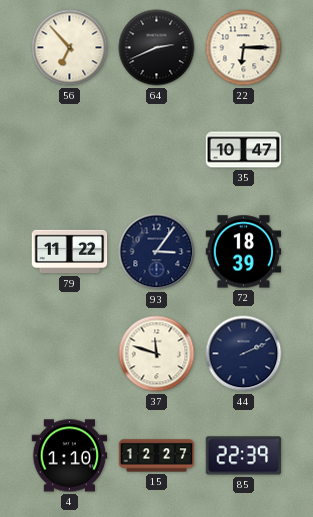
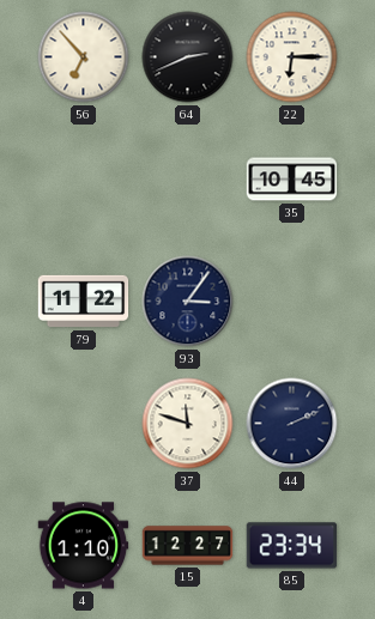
35: 10:47 -> 10:45
72: 18:39 -> none
85: 22:39 -> 23:34
